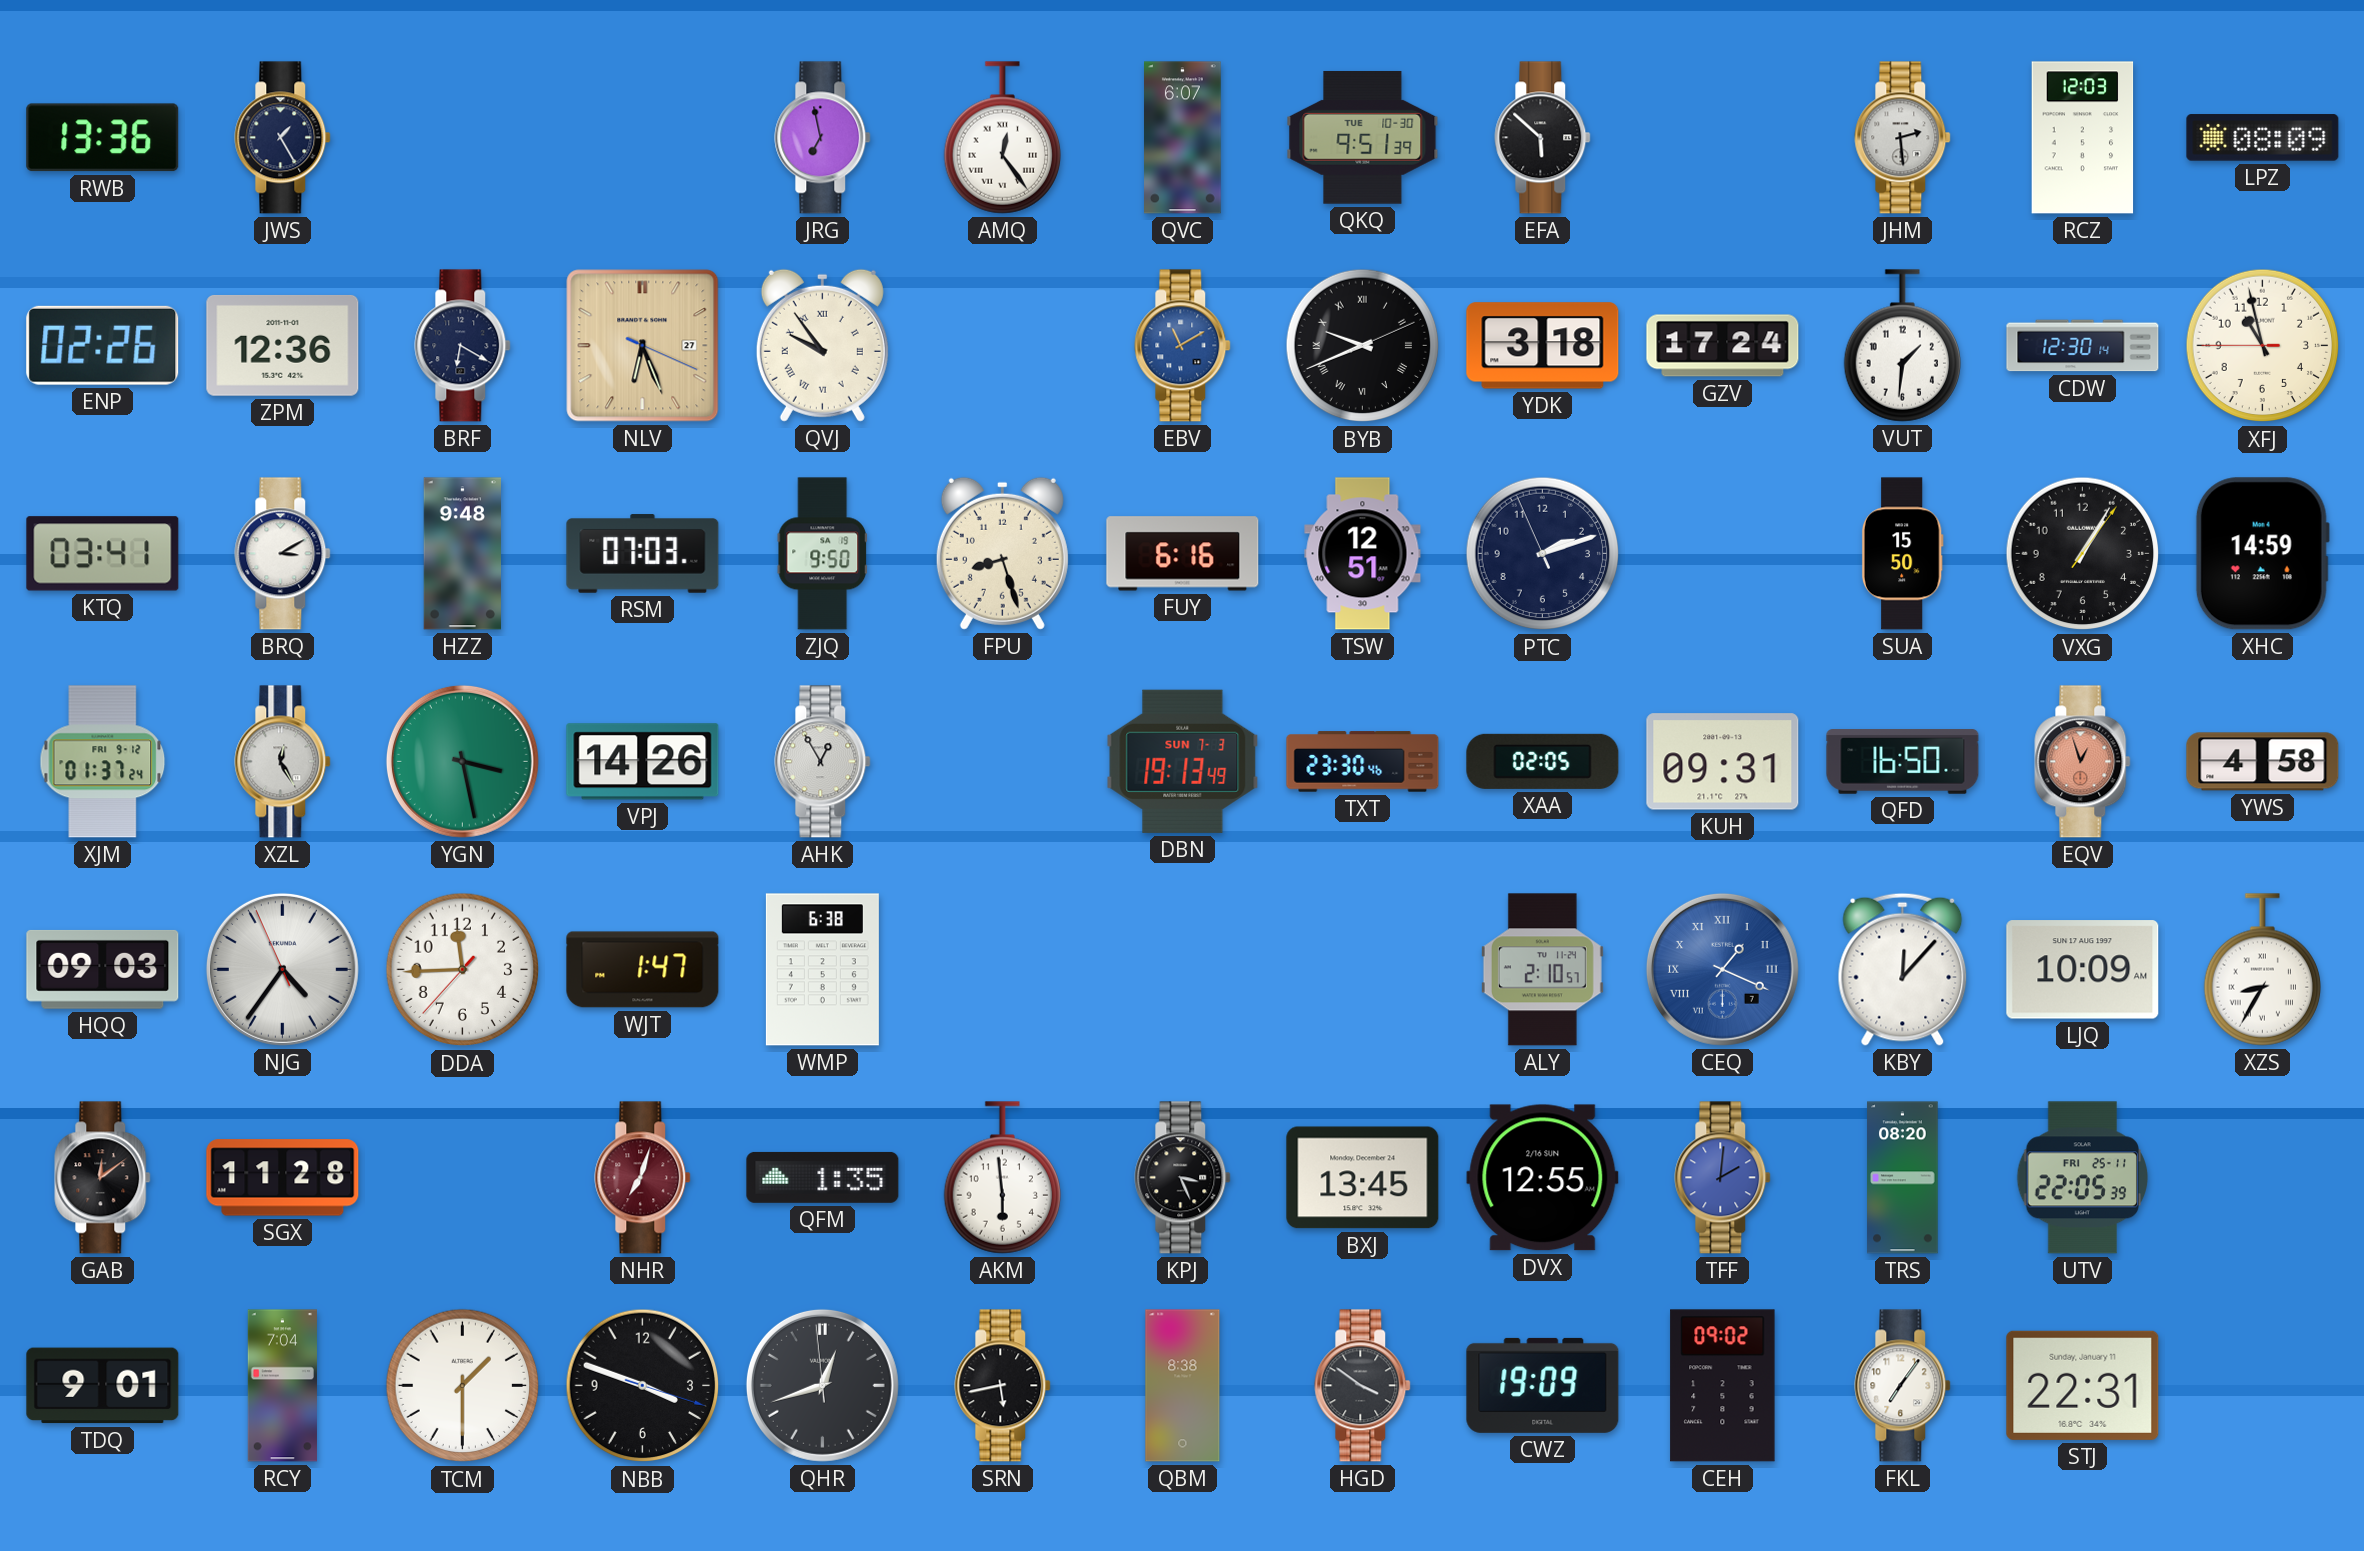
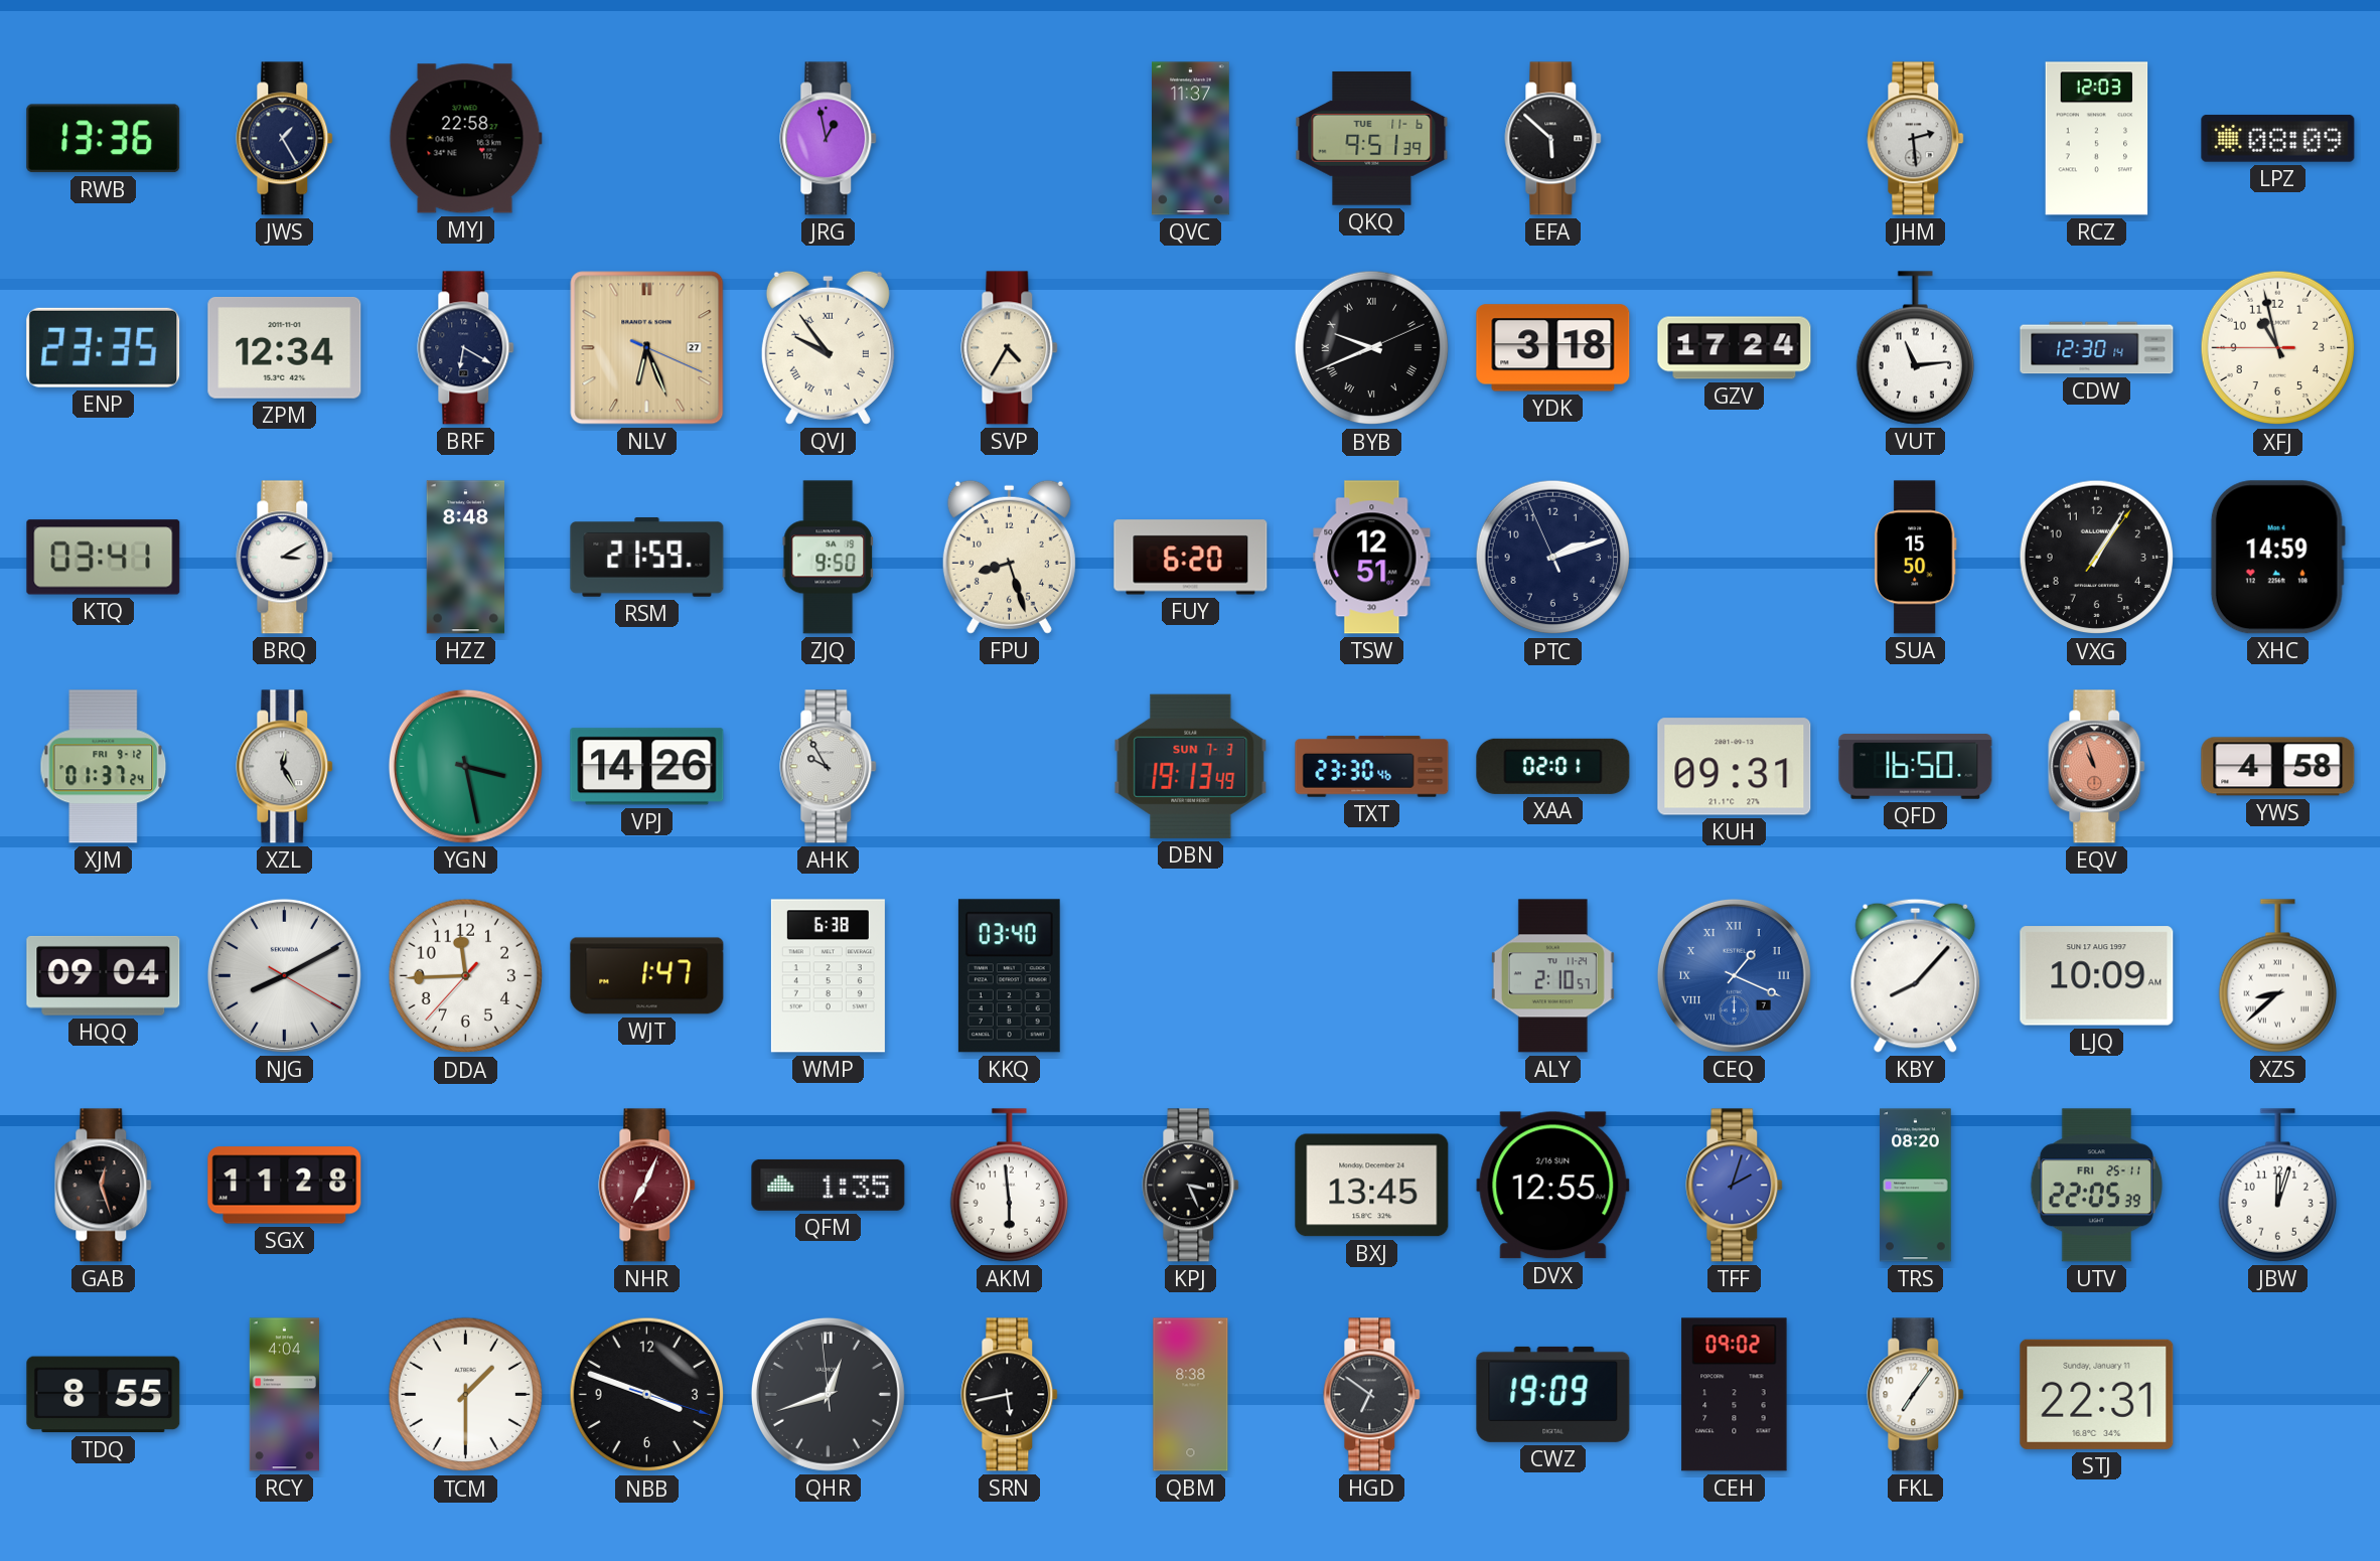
MYJ: none -> 22:58
JRG: 6:58 -> 12:58
AMQ: 12:24 -> none
QVC: 6:07 -> 11:37
QKQ date: TUE 10-30 -> TUE 11-6
ENP: 02:26 -> 23:35
ZPM: 12:36 -> 12:34
SVP: none -> 4:35
EBV: 11:10 -> none
VUT: 1:31 -> 11:14
HZZ: 9:48 -> 8:48
RSM: 07:03 -> 21:59
FUY: 6:16 -> 6:20
AHK: 12:55 -> 9:55
XAA: 02:05 -> 02:01
EQV: 12:57 -> 10:57
HQQ: 09:03 -> 09:04
NJG: 4:35 -> 8:10
KKQ: none -> 03:40
KBY: 12:07 -> 8:07
XZS: 8:35 -> 8:38
GAB: 12:09 -> 12:27
NHR: 7:03 -> 7:04
TFF: 2:01 -> 2:03
JBW: none -> 12:03
TDQ: 9:01 -> 8:55
RCY: 7:04 -> 4:04
HGD: 3:51 -> 6:51
